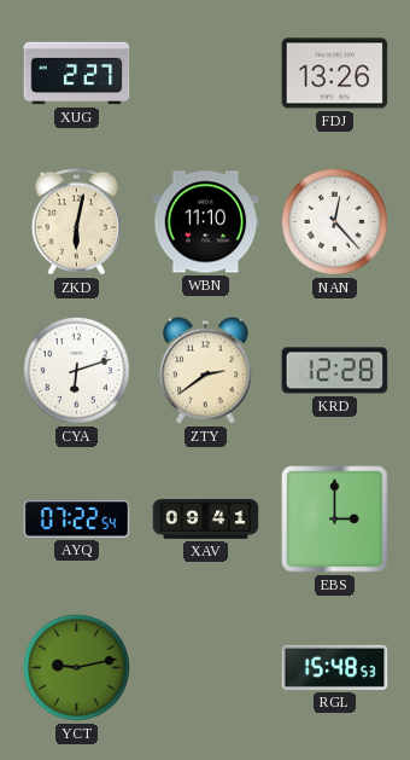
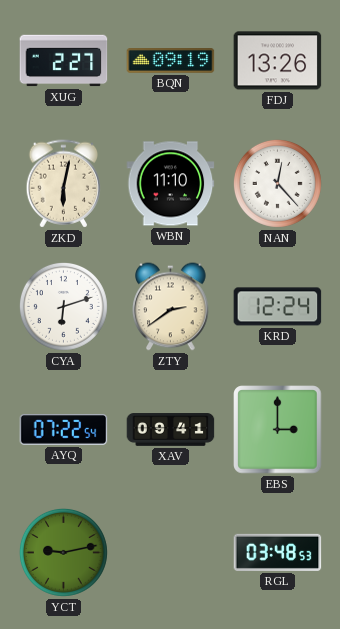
BQN: none -> 09:19
KRD: 12:28 -> 12:24
RGL: 15:48 -> 03:48
